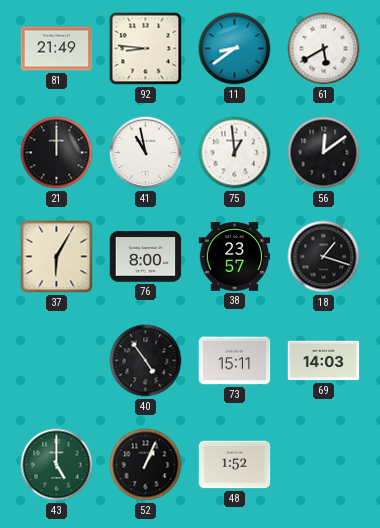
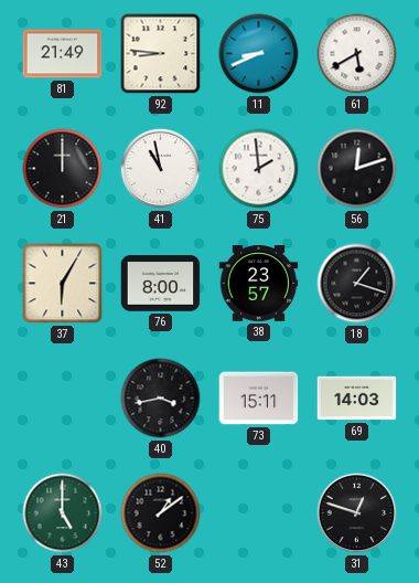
11: 8:39 -> 8:41
75: 12:59 -> 1:59
56: 12:09 -> 12:12
40: 4:54 -> 3:43
52: 1:04 -> 1:09
48: 1:52 -> none
31: none -> 12:48
